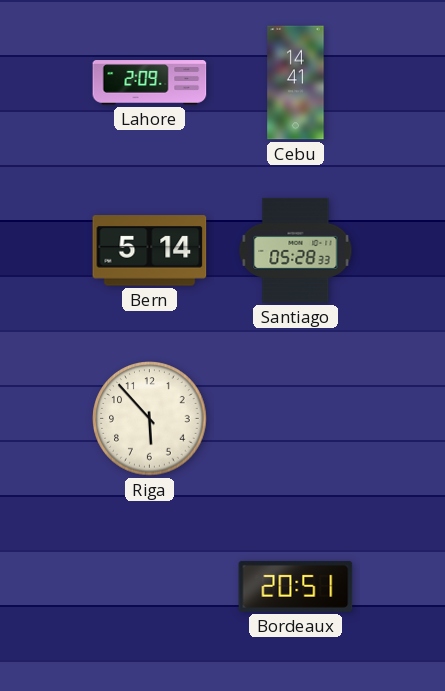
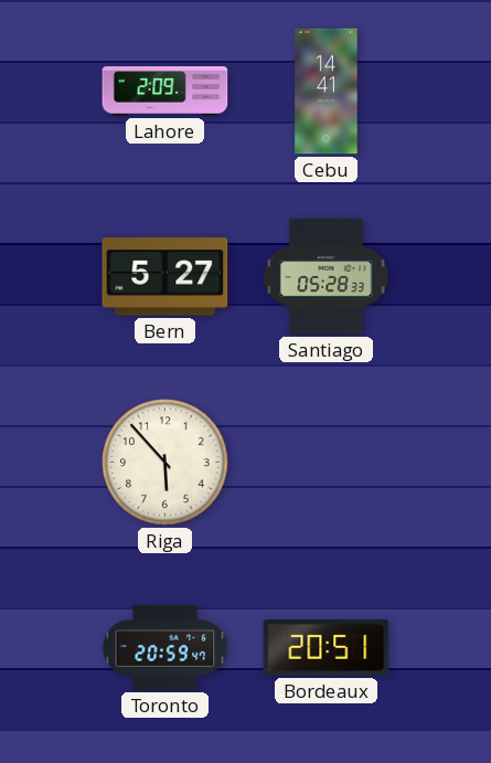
Bern: 5:14 -> 5:27
Toronto: none -> 20:59
